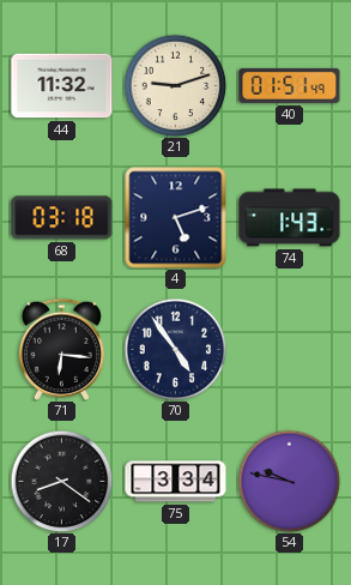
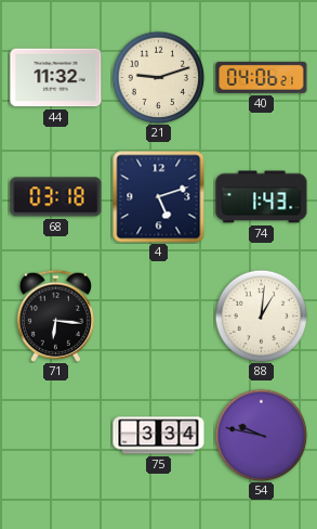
40: 01:51 -> 04:06
70: 4:54 -> none
88: none -> 1:01
17: 8:21 -> none
